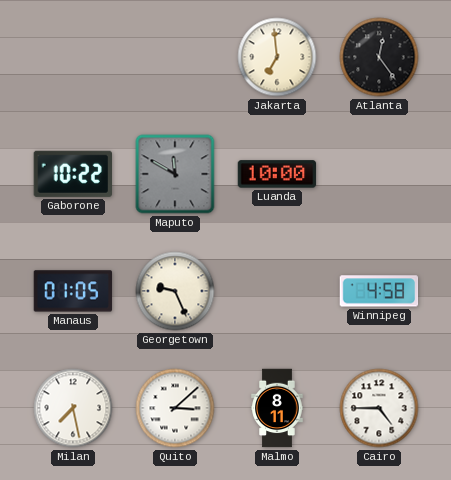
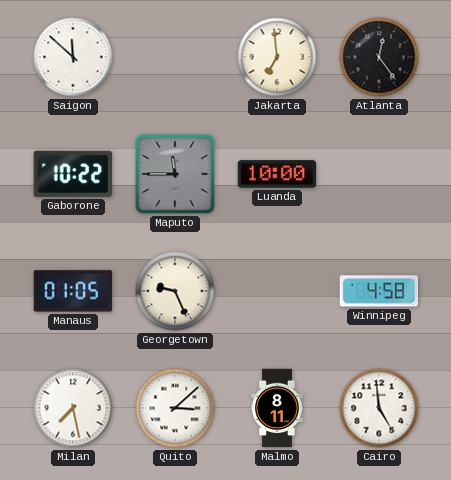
Saigon: none -> 11:52
Maputo: 11:50 -> 11:45
Cairo: 4:45 -> 4:59
